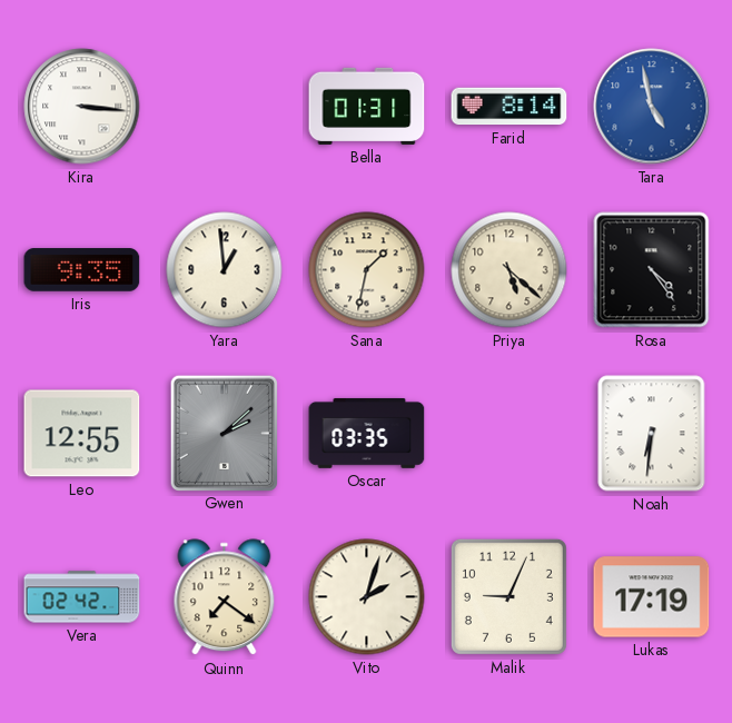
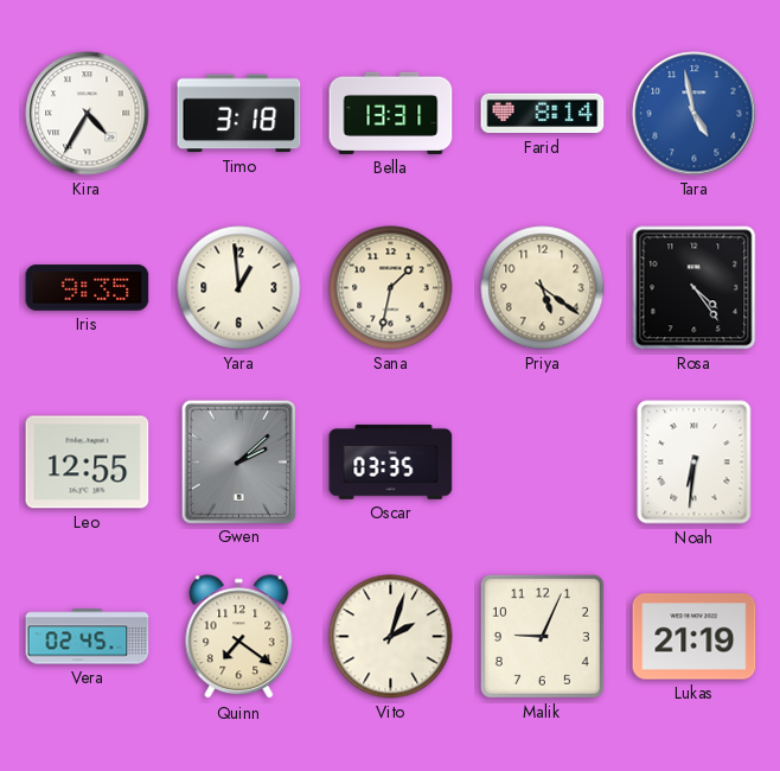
Kira: 3:16 -> 4:35
Timo: none -> 3:18
Bella: 01:31 -> 13:31
Priya: 5:22 -> 5:21
Vera: 02:42 -> 02:45
Lukas: 17:19 -> 21:19
